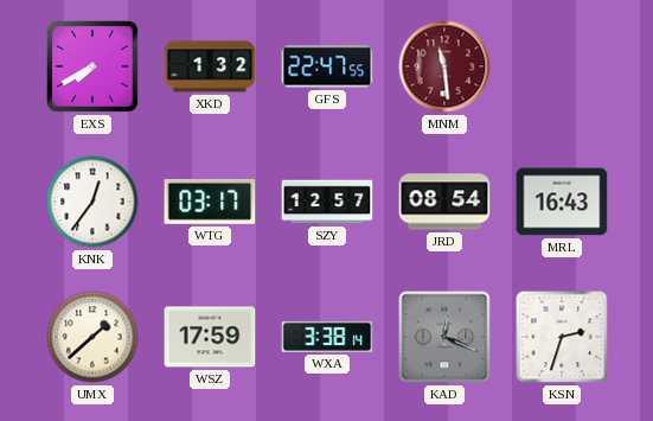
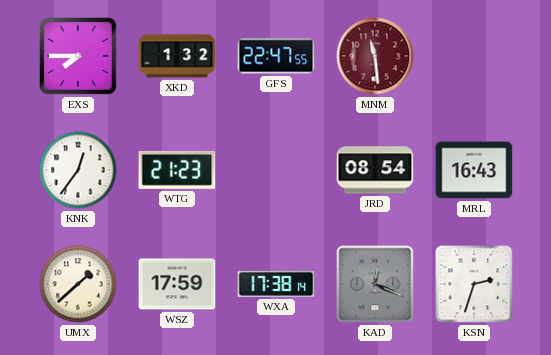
EXS: 7:40 -> 7:45
WTG: 03:17 -> 21:23
SZY: 12:57 -> none
WXA: 3:38 -> 17:38
